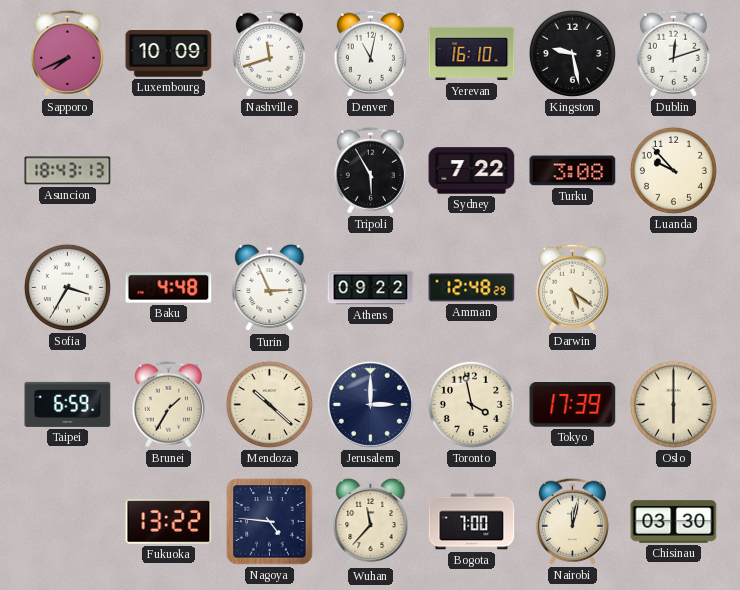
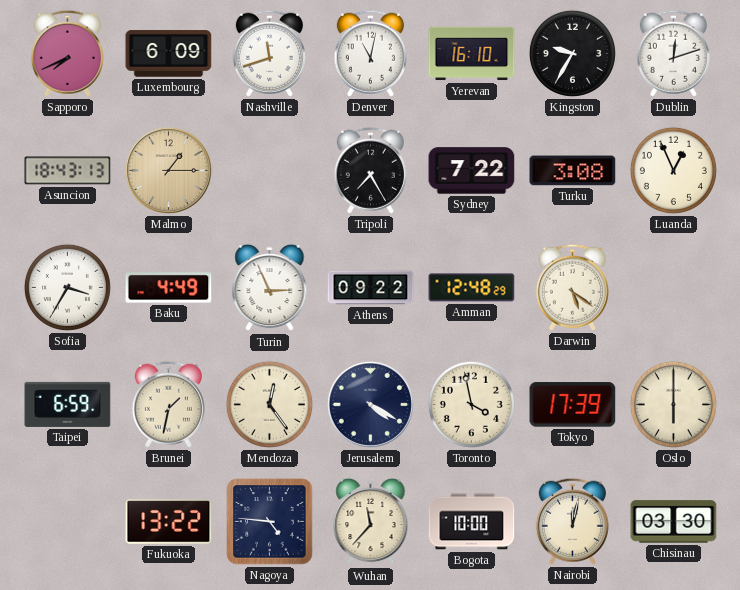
Luxembourg: 10:09 -> 6:09
Kingston: 9:28 -> 9:35
Malmo: none -> 1:15
Tripoli: 5:55 -> 7:25
Luanda: 9:53 -> 12:56
Baku: 4:48 -> 4:49
Brunei: 1:35 -> 1:32
Mendoza: 10:22 -> 12:24
Jerusalem: 3:00 -> 4:20
Bogota: 7:00 -> 10:00
